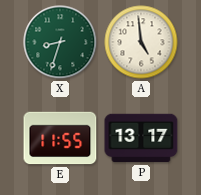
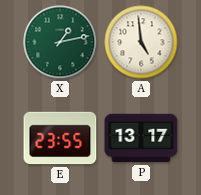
X: 8:33 -> 1:13
E: 11:55 -> 23:55
